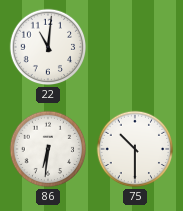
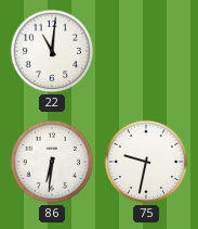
75: 10:30 -> 9:32
